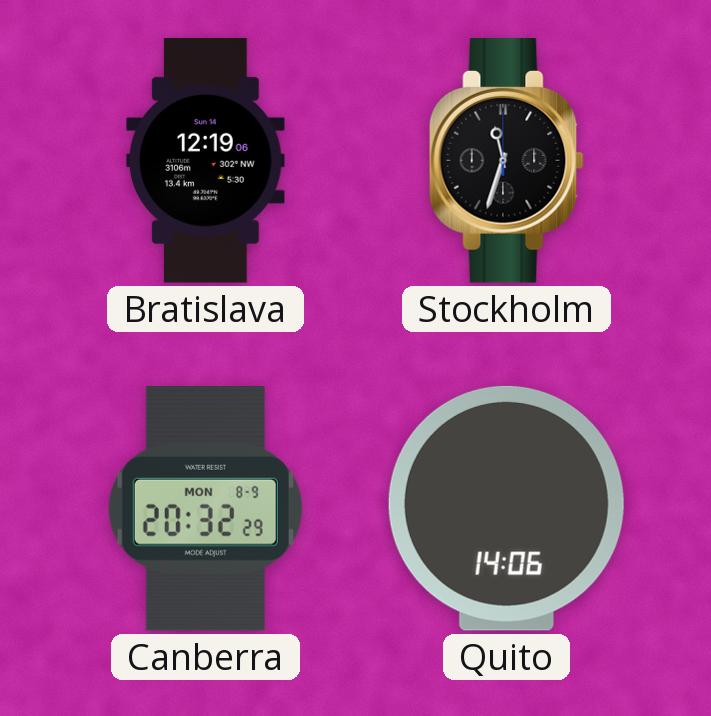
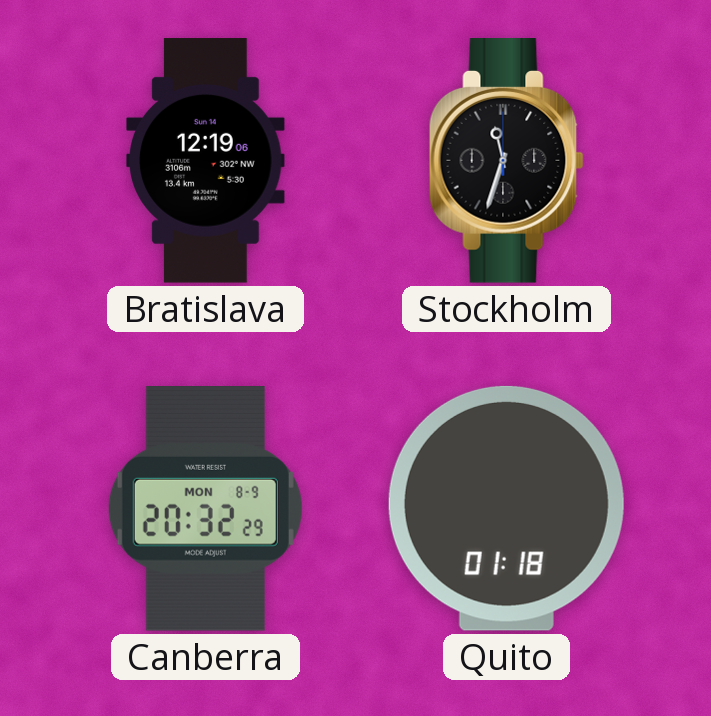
Quito: 14:06 -> 01:18
